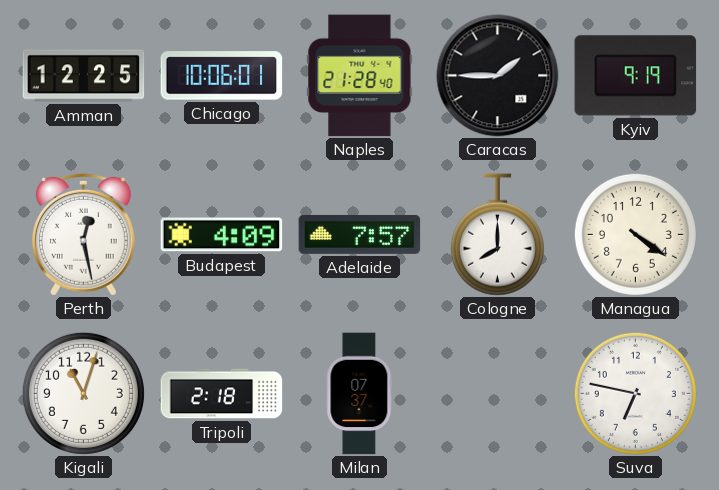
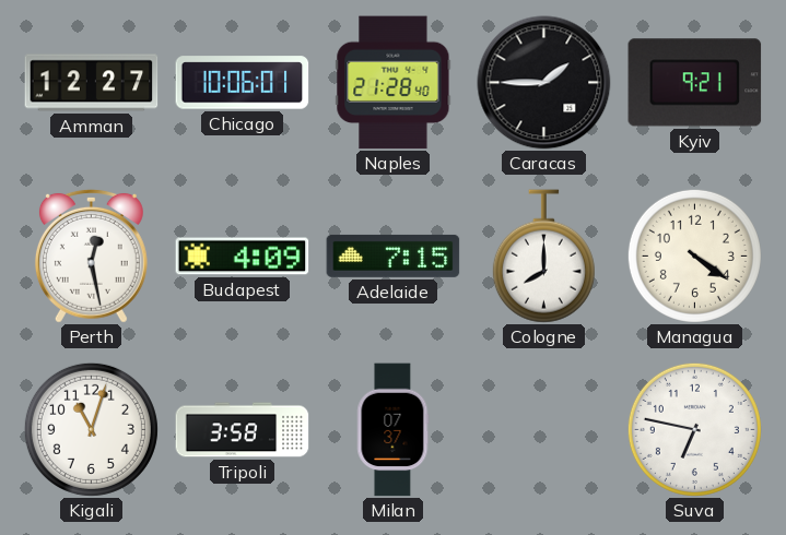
Amman: 12:25 -> 12:27
Kyiv: 9:19 -> 9:21
Adelaide: 7:57 -> 7:15
Tripoli: 2:18 -> 3:58
